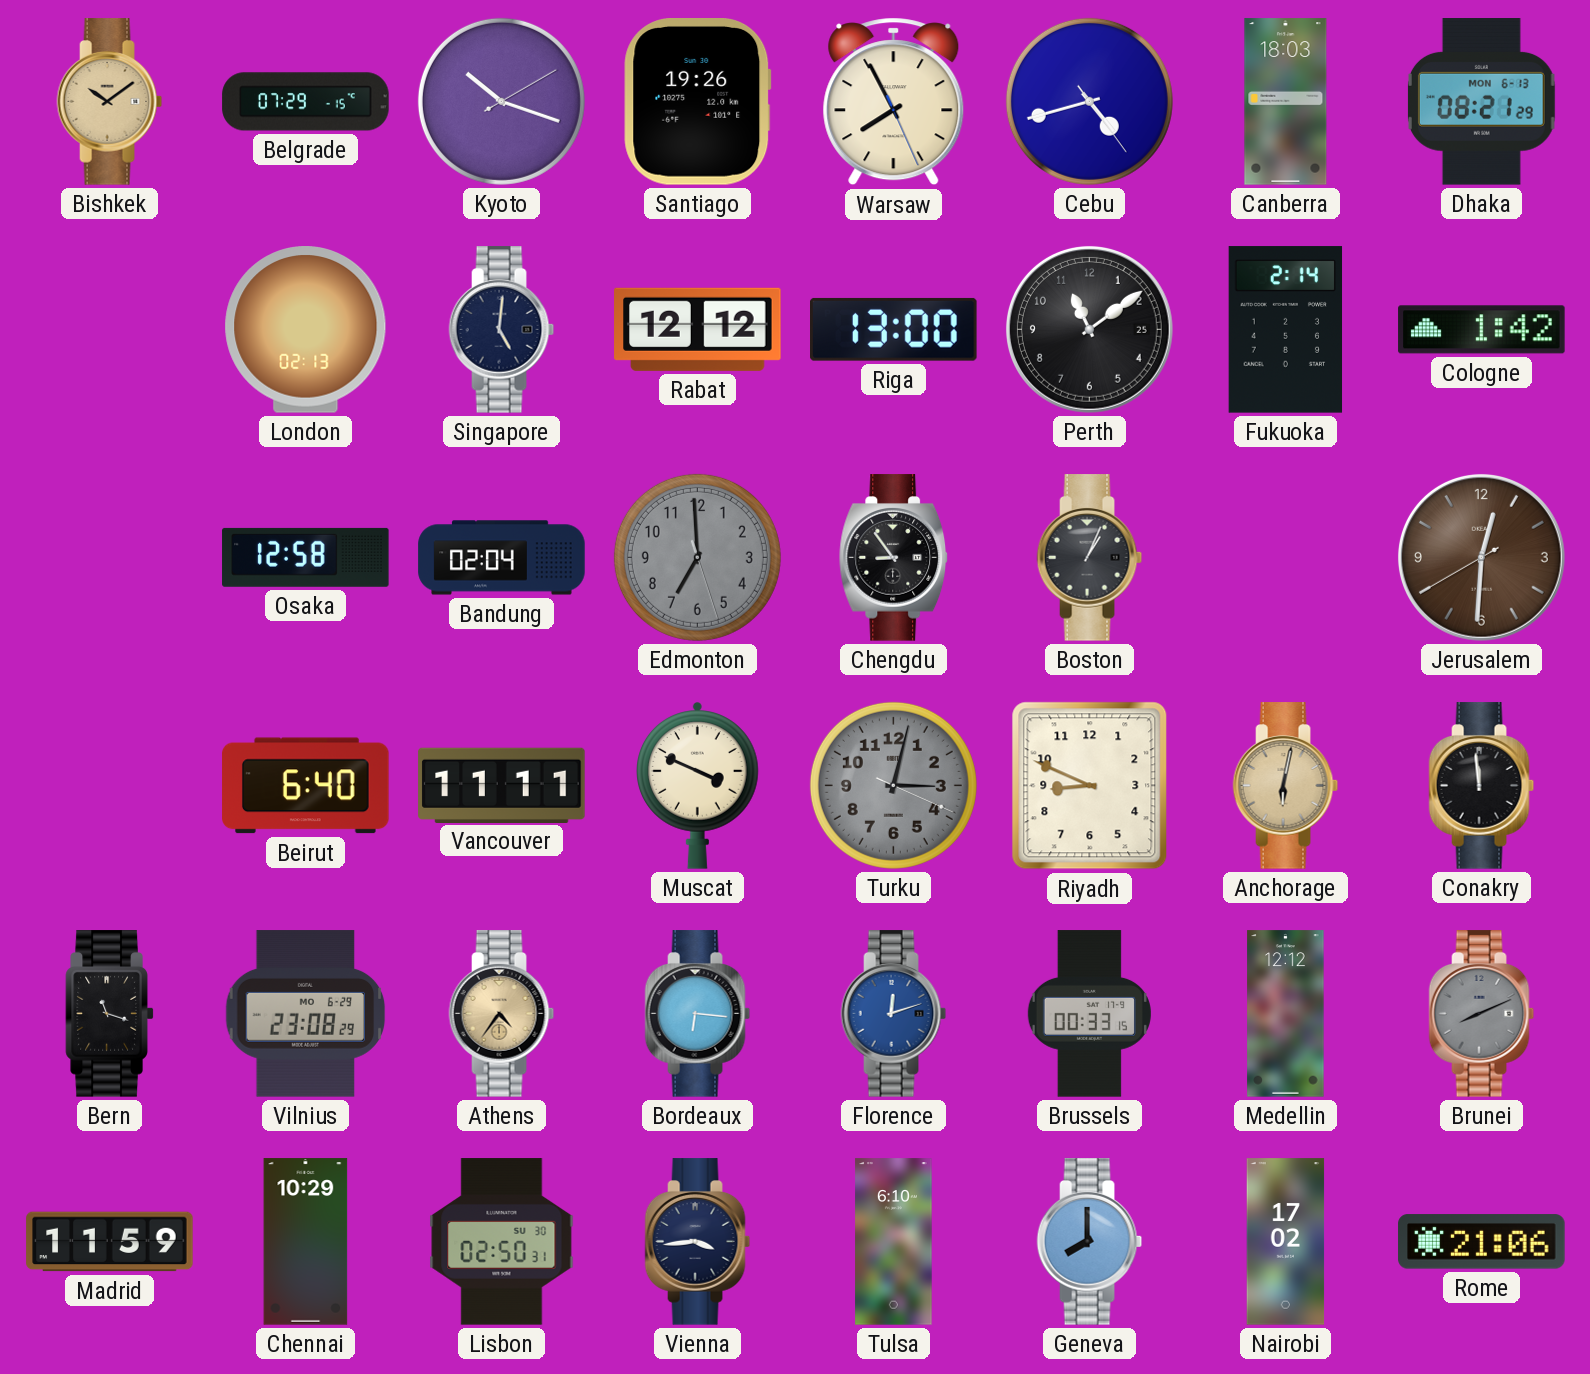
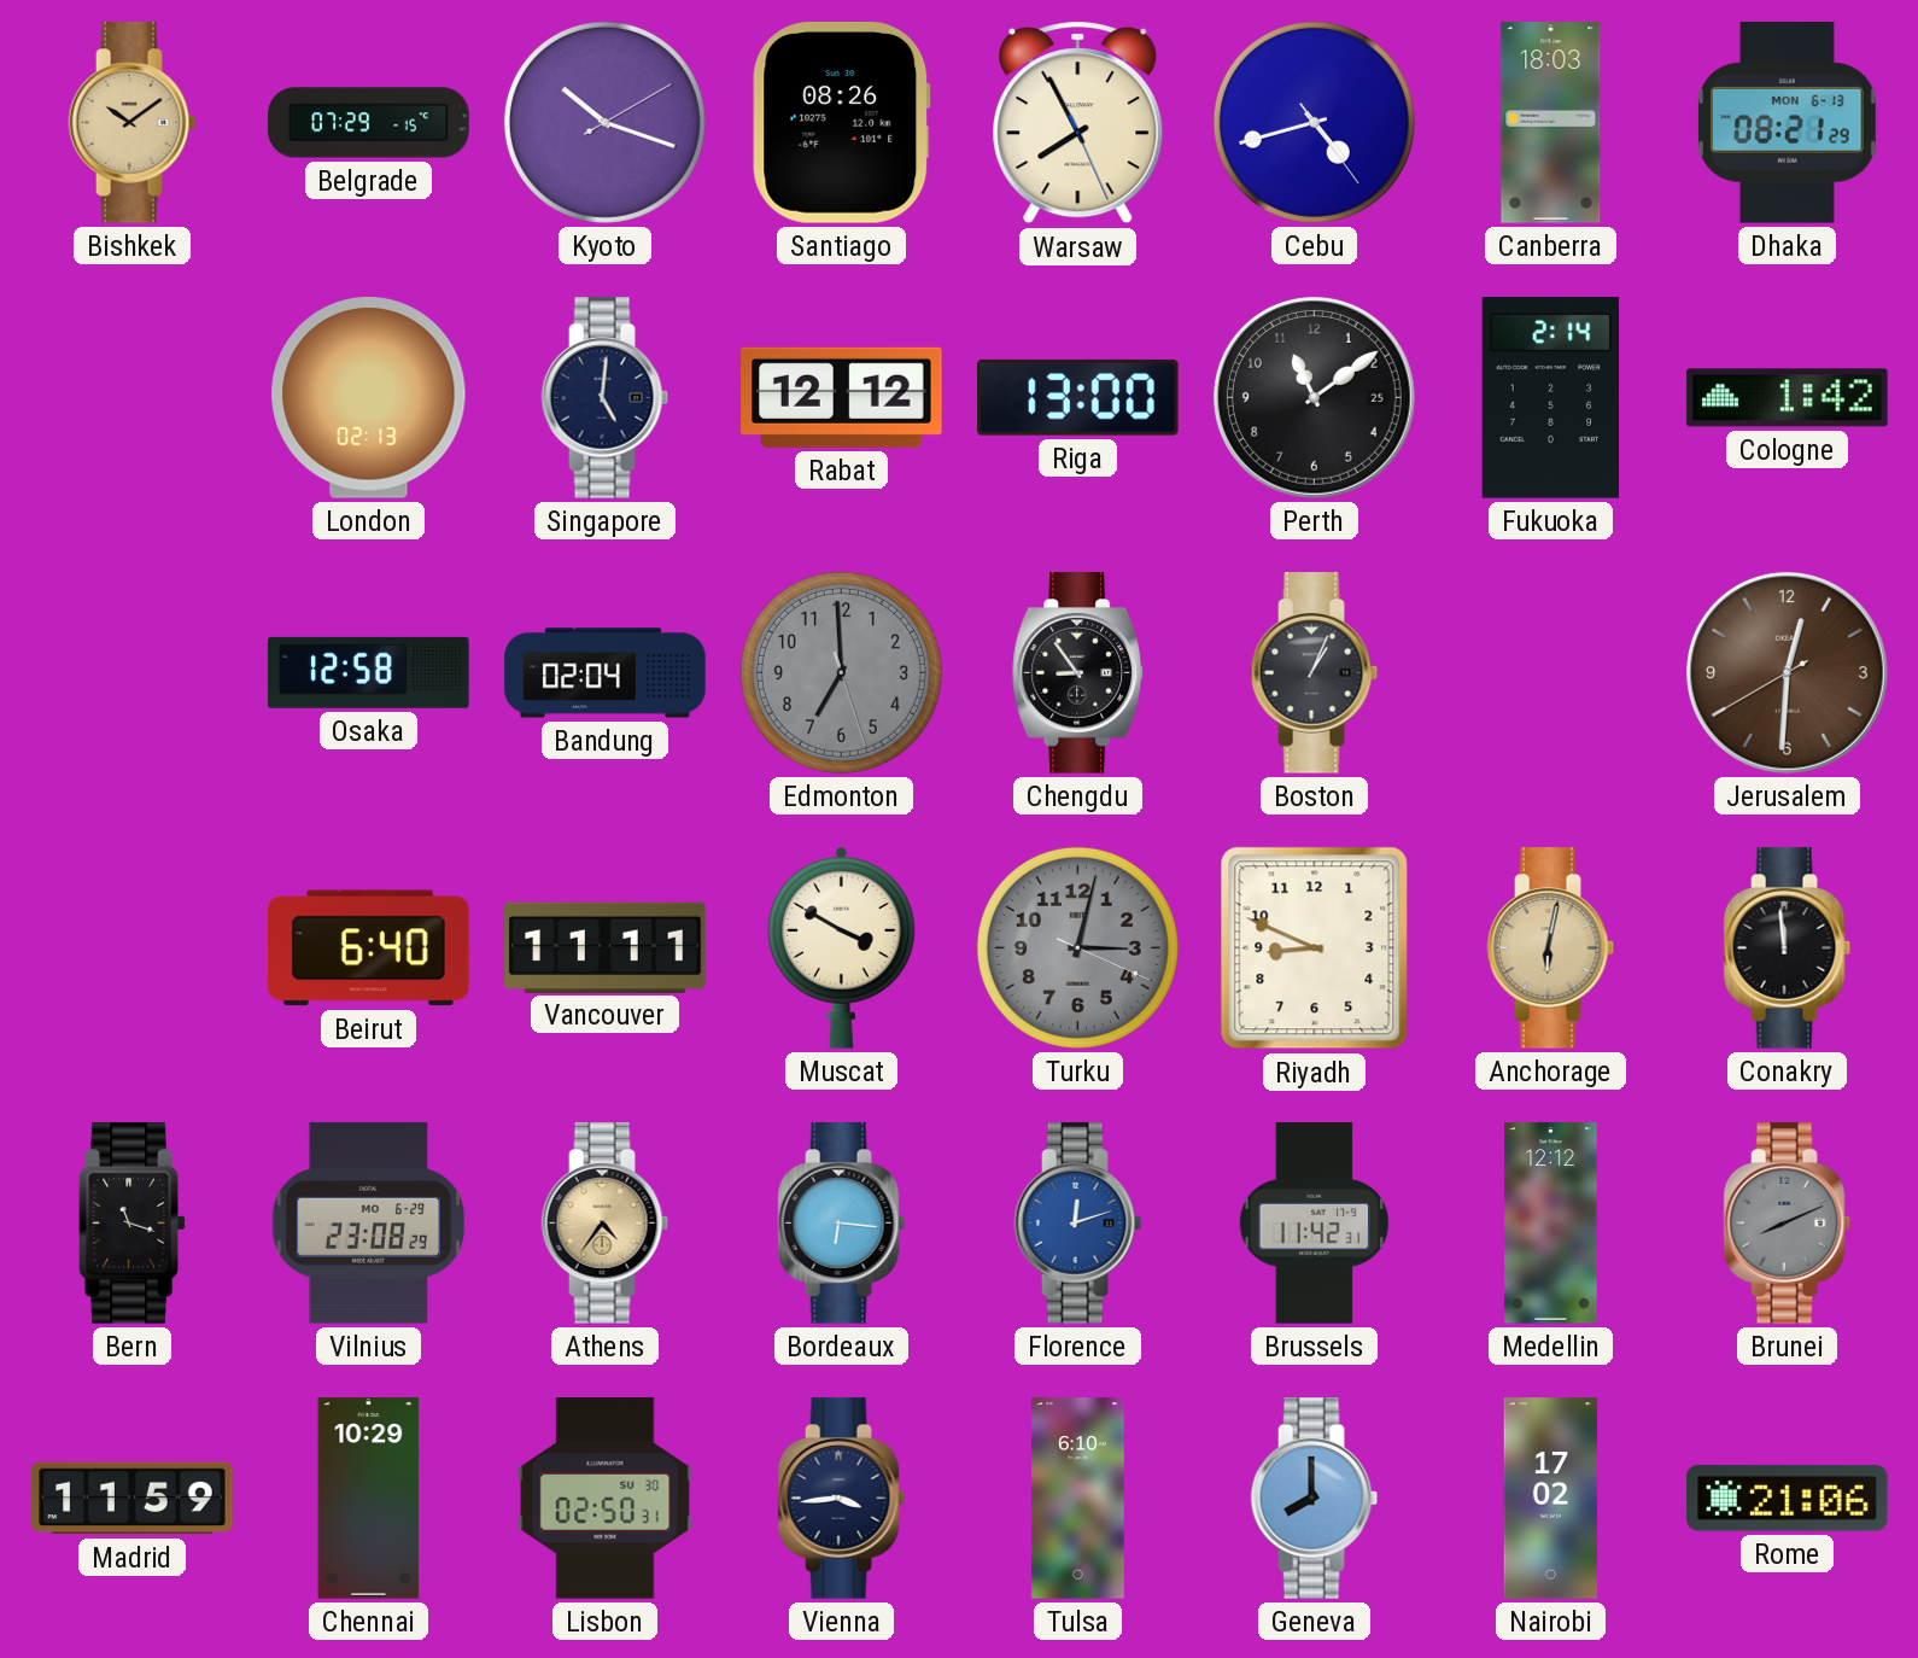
Santiago: 19:26 -> 08:26
Muscat: 3:49 -> 3:50
Brussels: 00:33 -> 11:42
